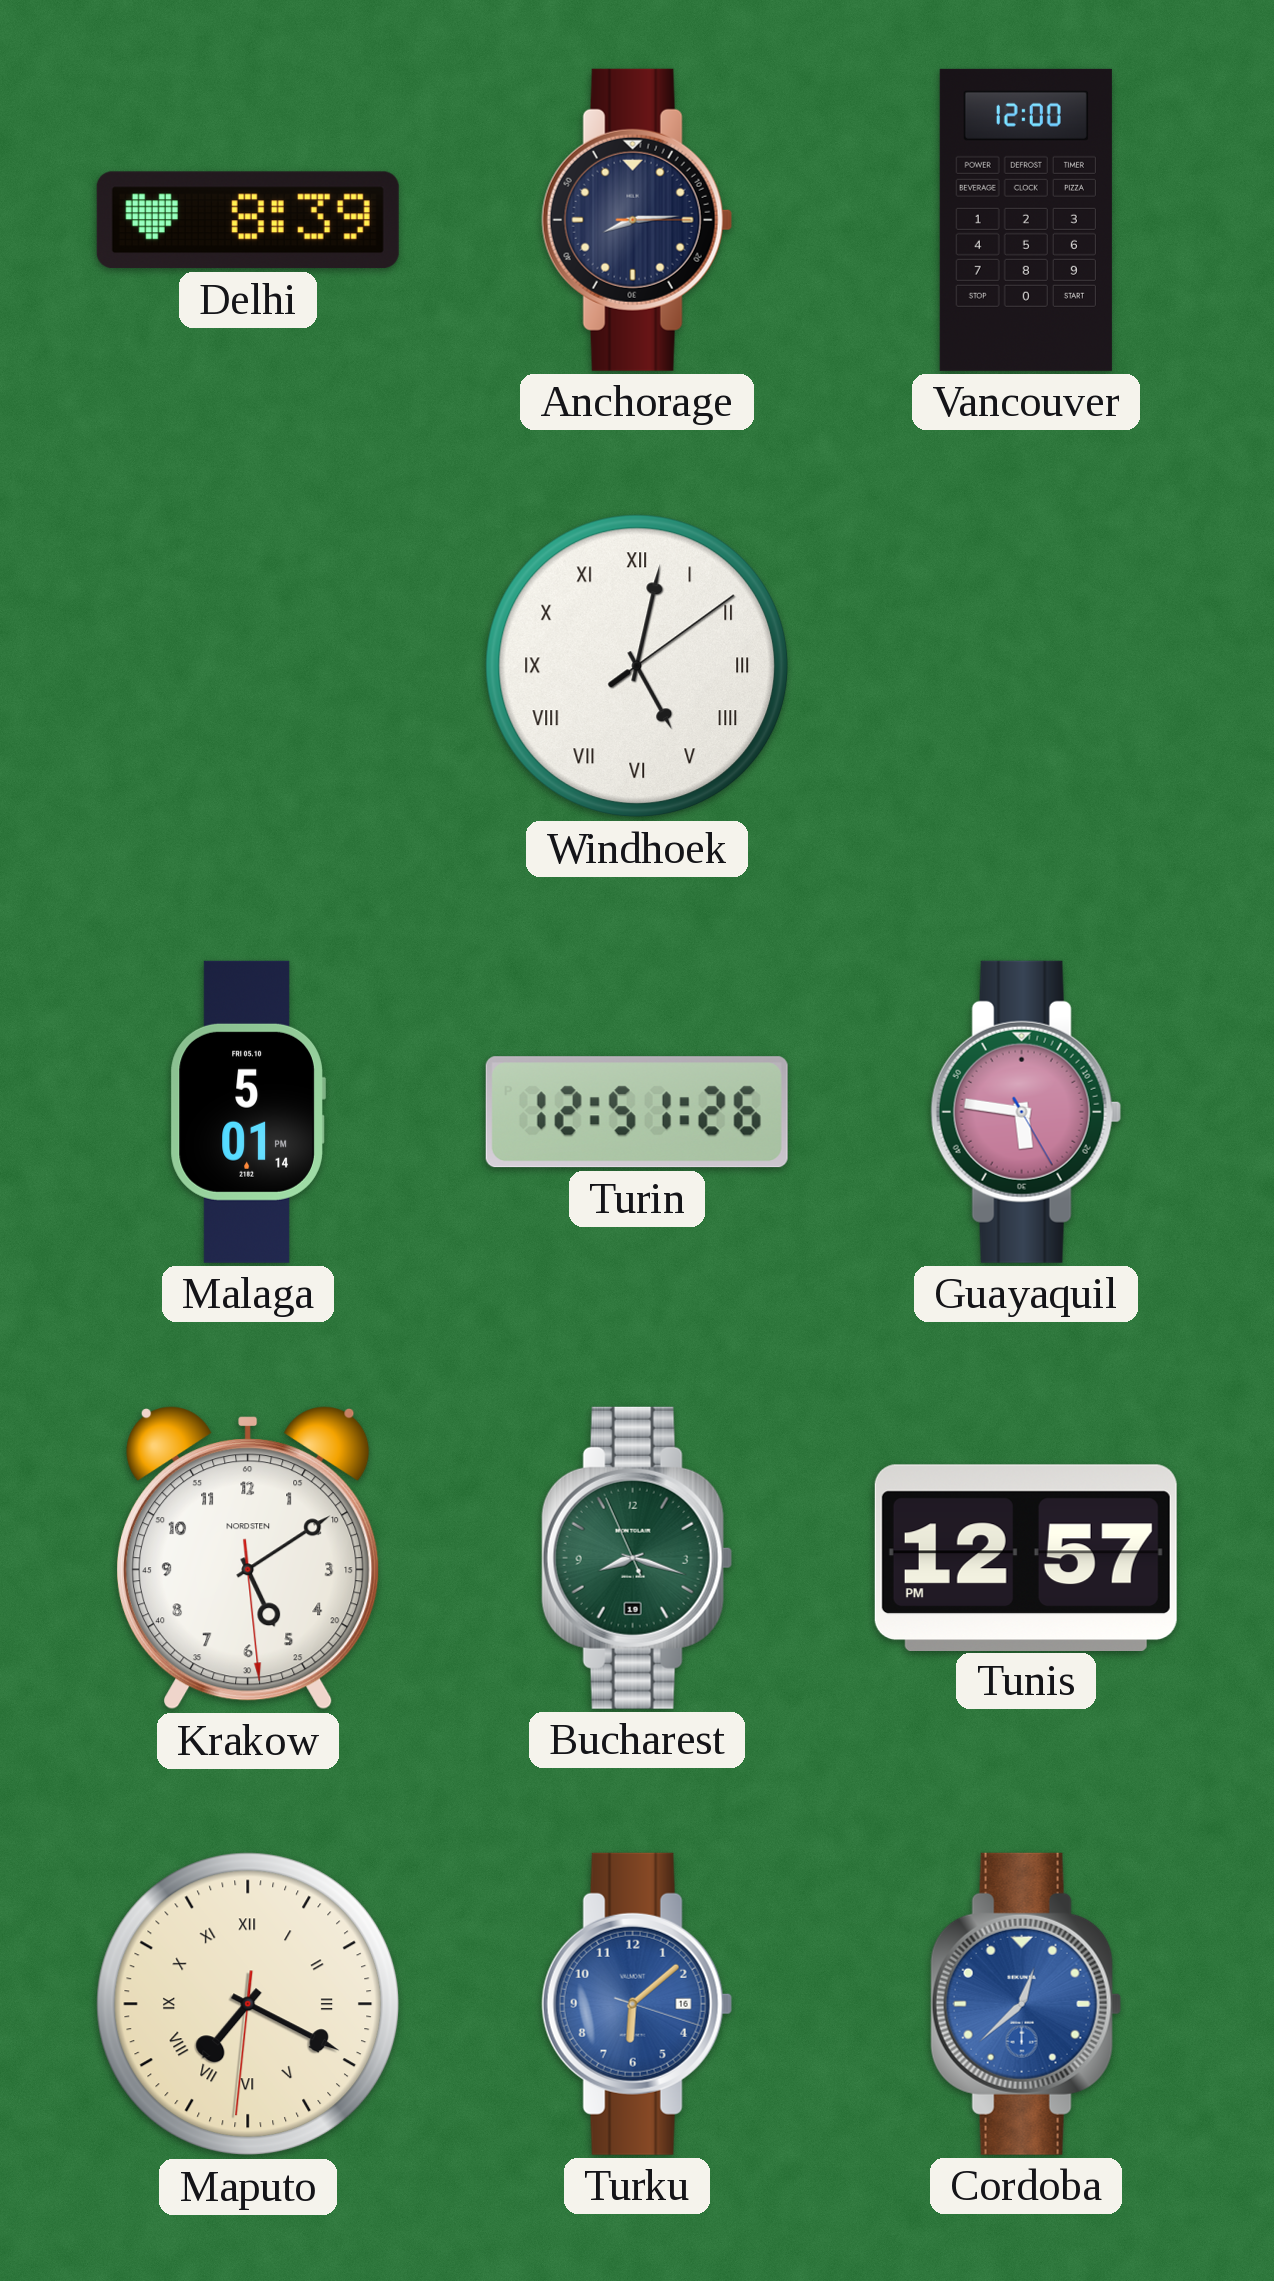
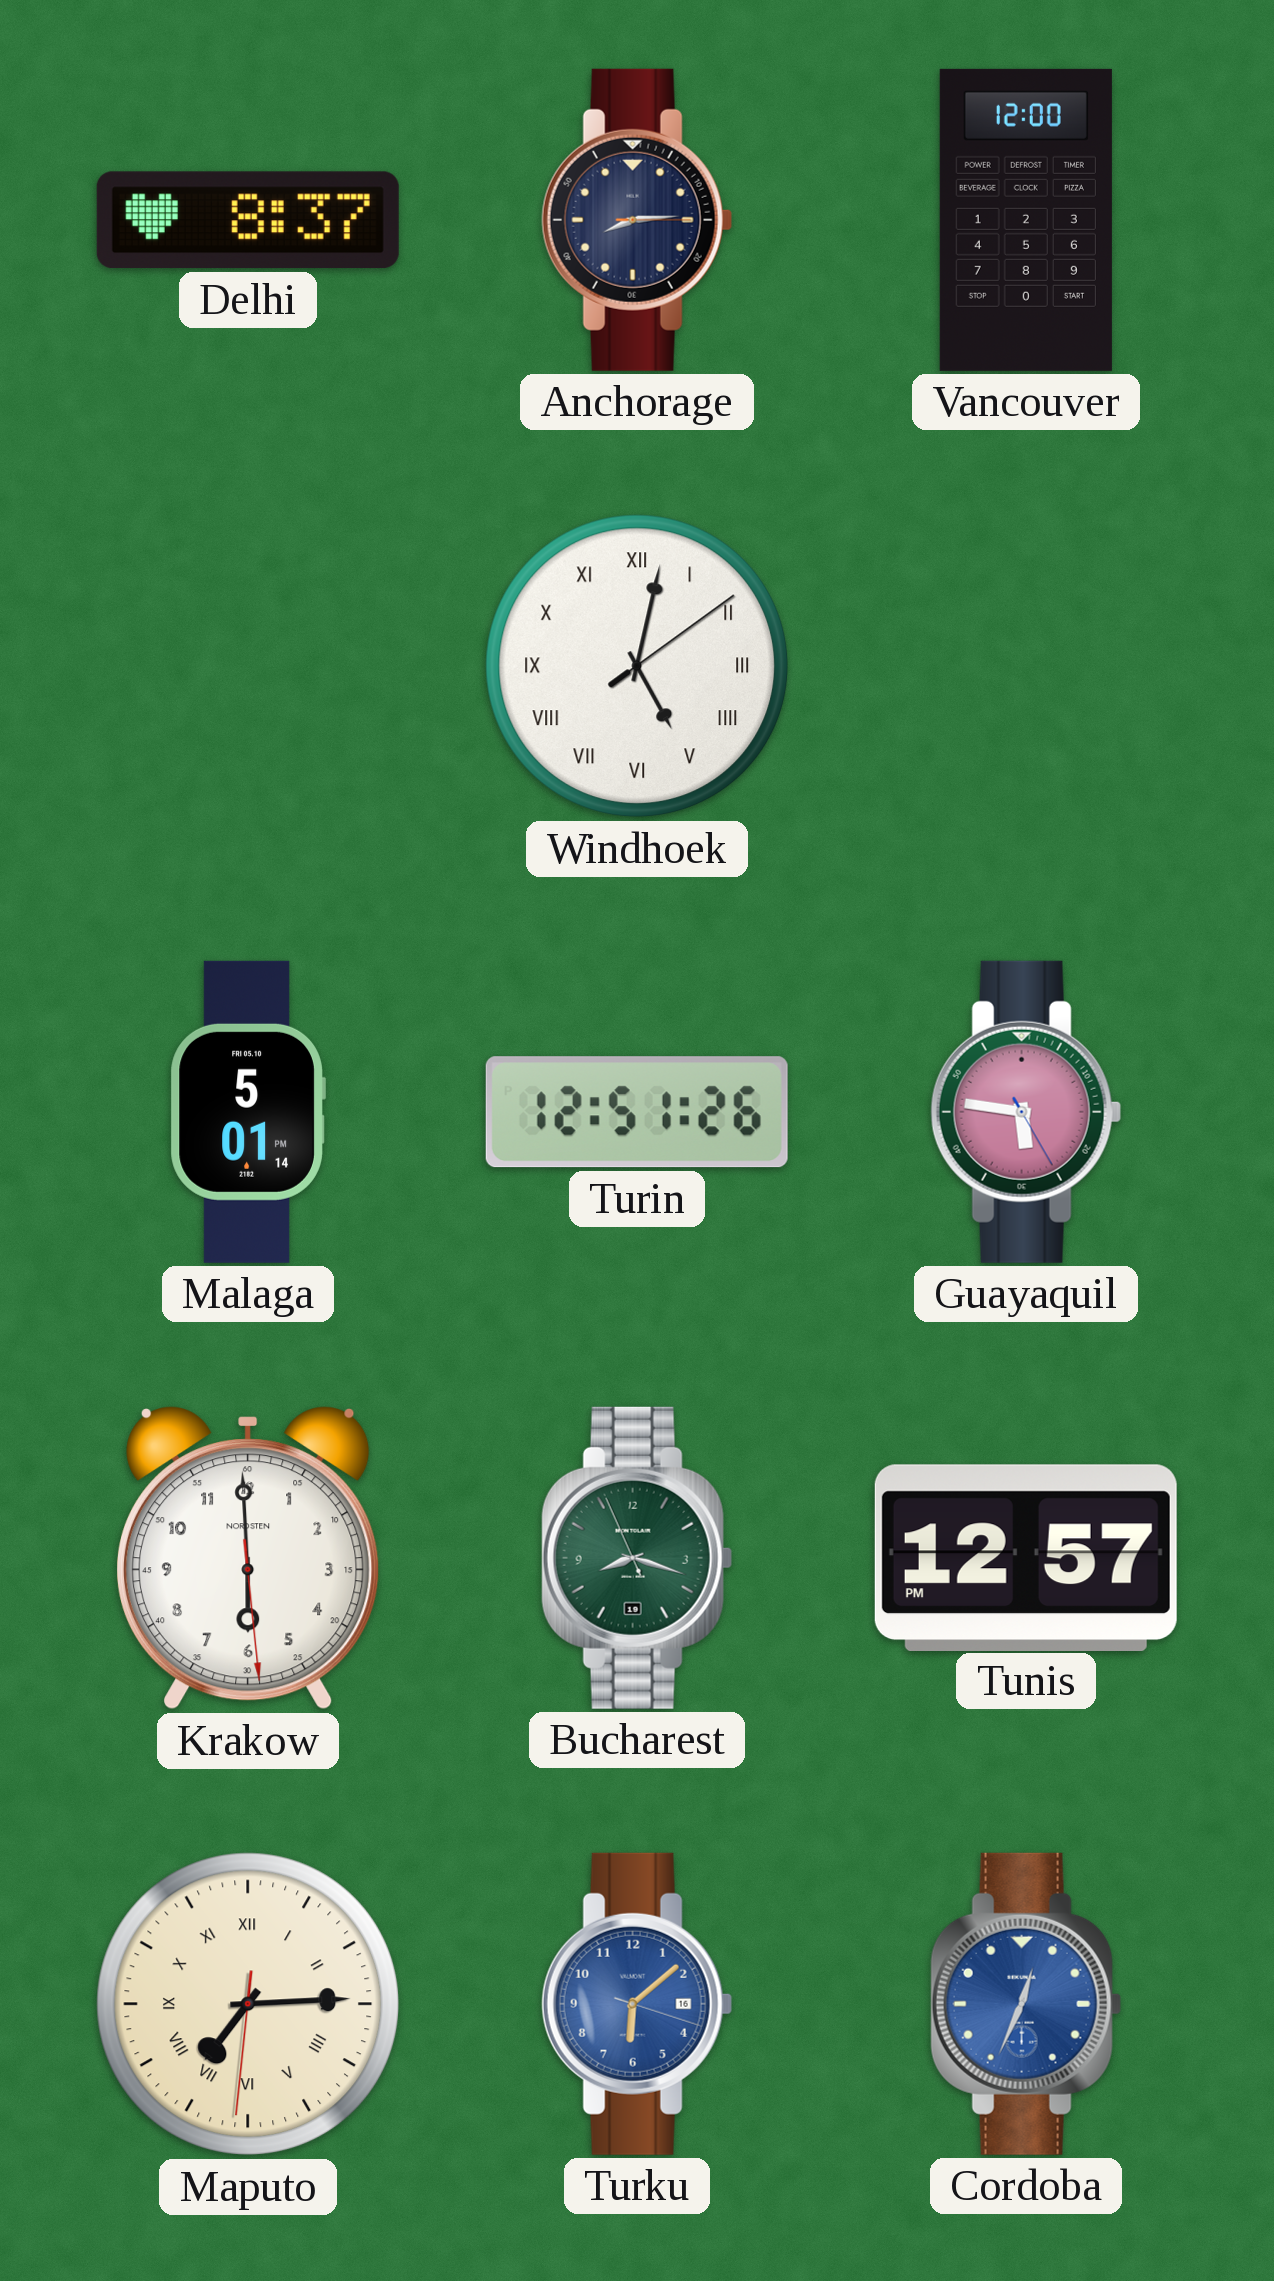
Delhi: 8:39 -> 8:37
Krakow: 5:09 -> 5:59
Maputo: 7:19 -> 7:14
Cordoba: 12:38 -> 12:34
